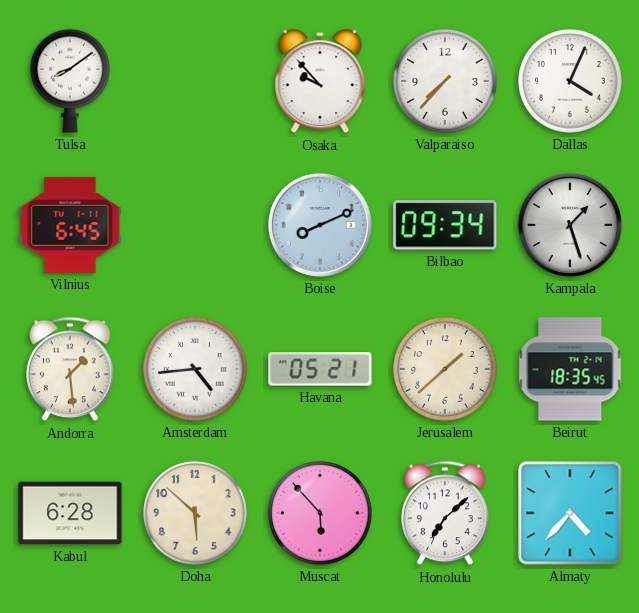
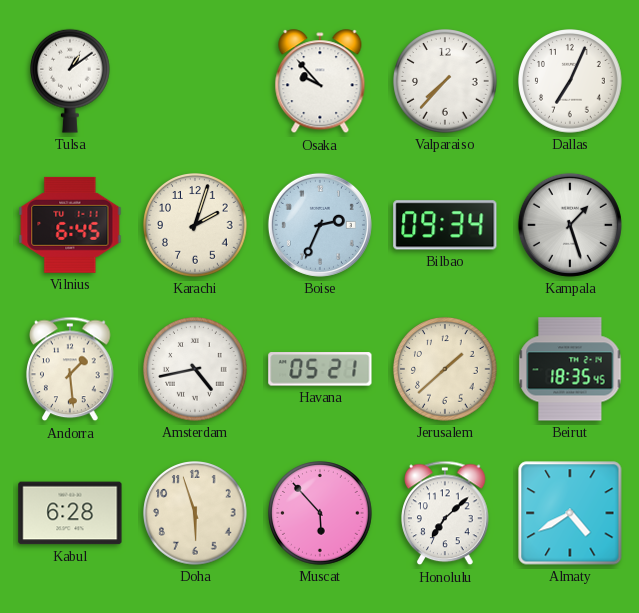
Tulsa: 8:09 -> 1:09
Dallas: 4:04 -> 7:04
Karachi: none -> 2:03
Boise: 8:11 -> 2:34
Amsterdam: 4:44 -> 4:43
Doha: 5:52 -> 5:57
Almaty: 4:37 -> 4:40
